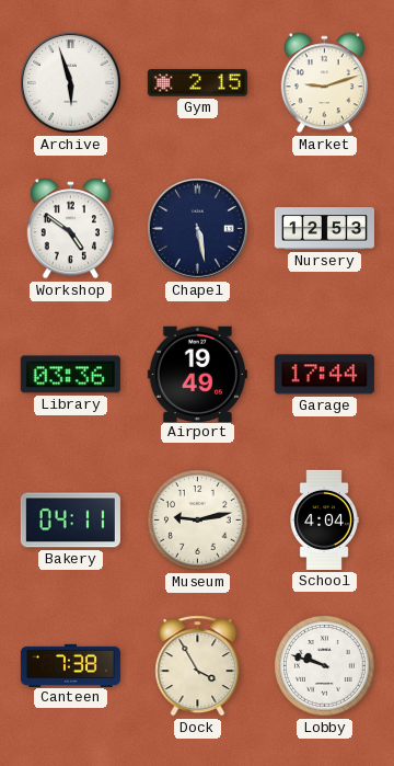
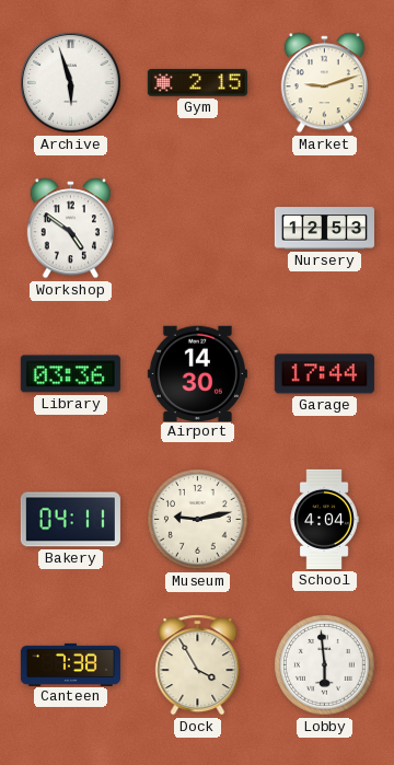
Chapel: 5:28 -> none
Airport: 19:49 -> 14:30
Lobby: 9:48 -> 5:59
